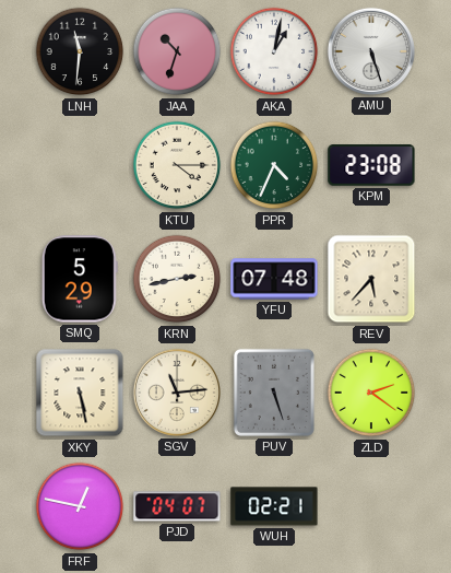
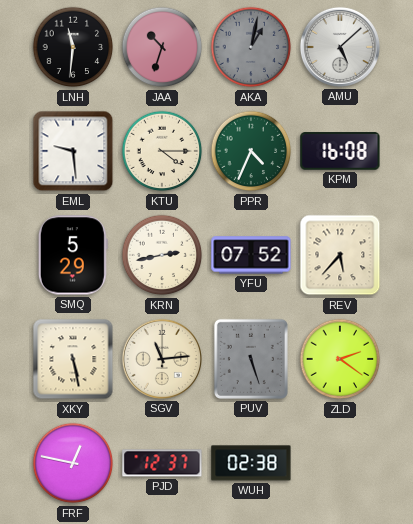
AKA dial: white -> grey
AMU: 5:27 -> 5:08
EML: none -> 9:29
KPM: 23:08 -> 16:08
YFU: 07:48 -> 07:52
PJD: 04:07 -> 12:37
WUH: 02:21 -> 02:38
